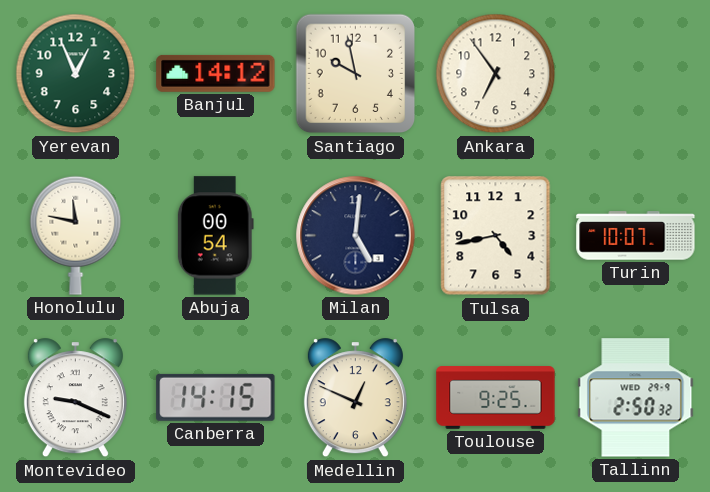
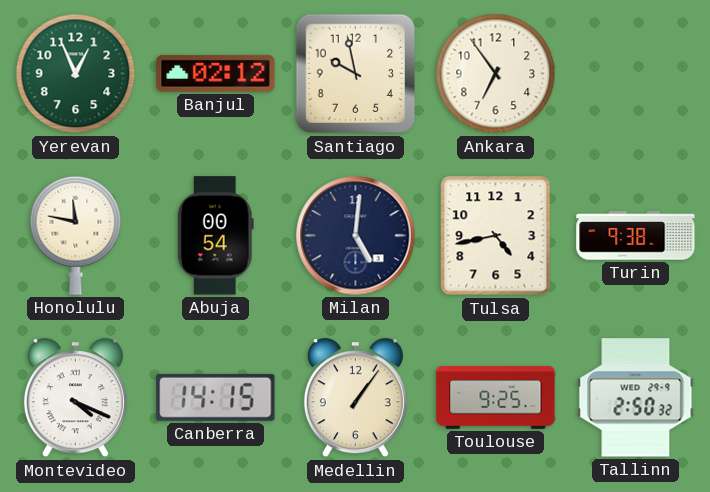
Banjul: 14:12 -> 02:12
Turin: 10:07 -> 9:38
Montevideo: 9:19 -> 4:19
Medellin: 12:49 -> 1:06
